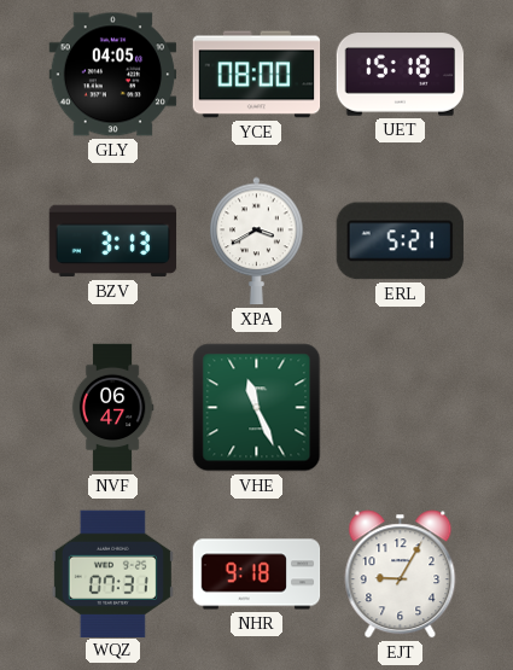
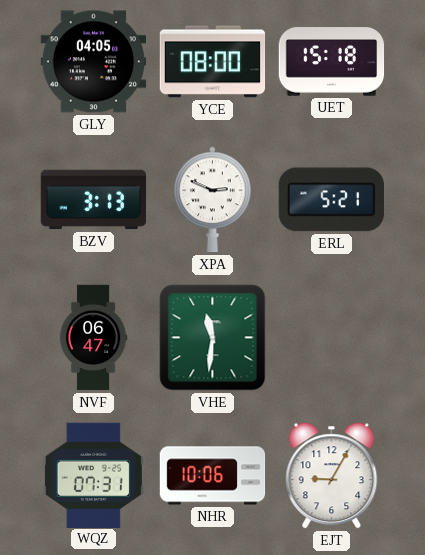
XPA: 3:40 -> 2:49
VHE: 11:26 -> 11:31
NHR: 9:18 -> 10:06
